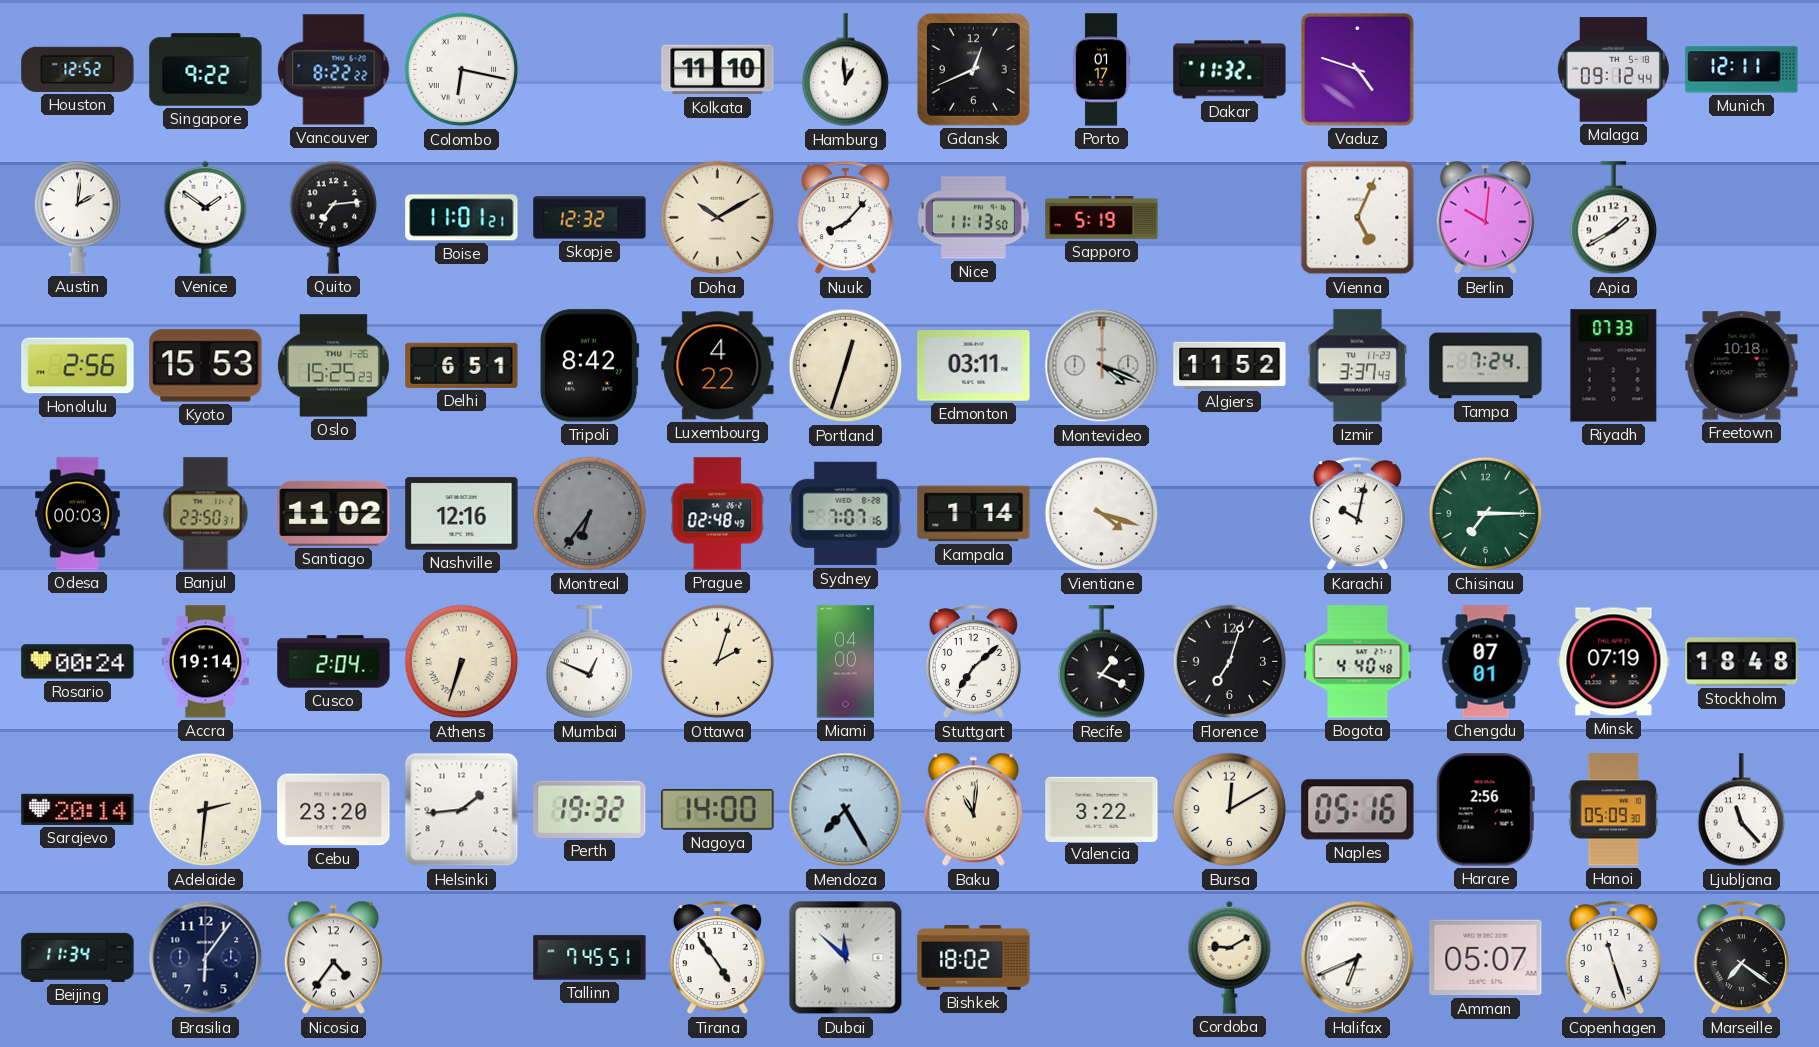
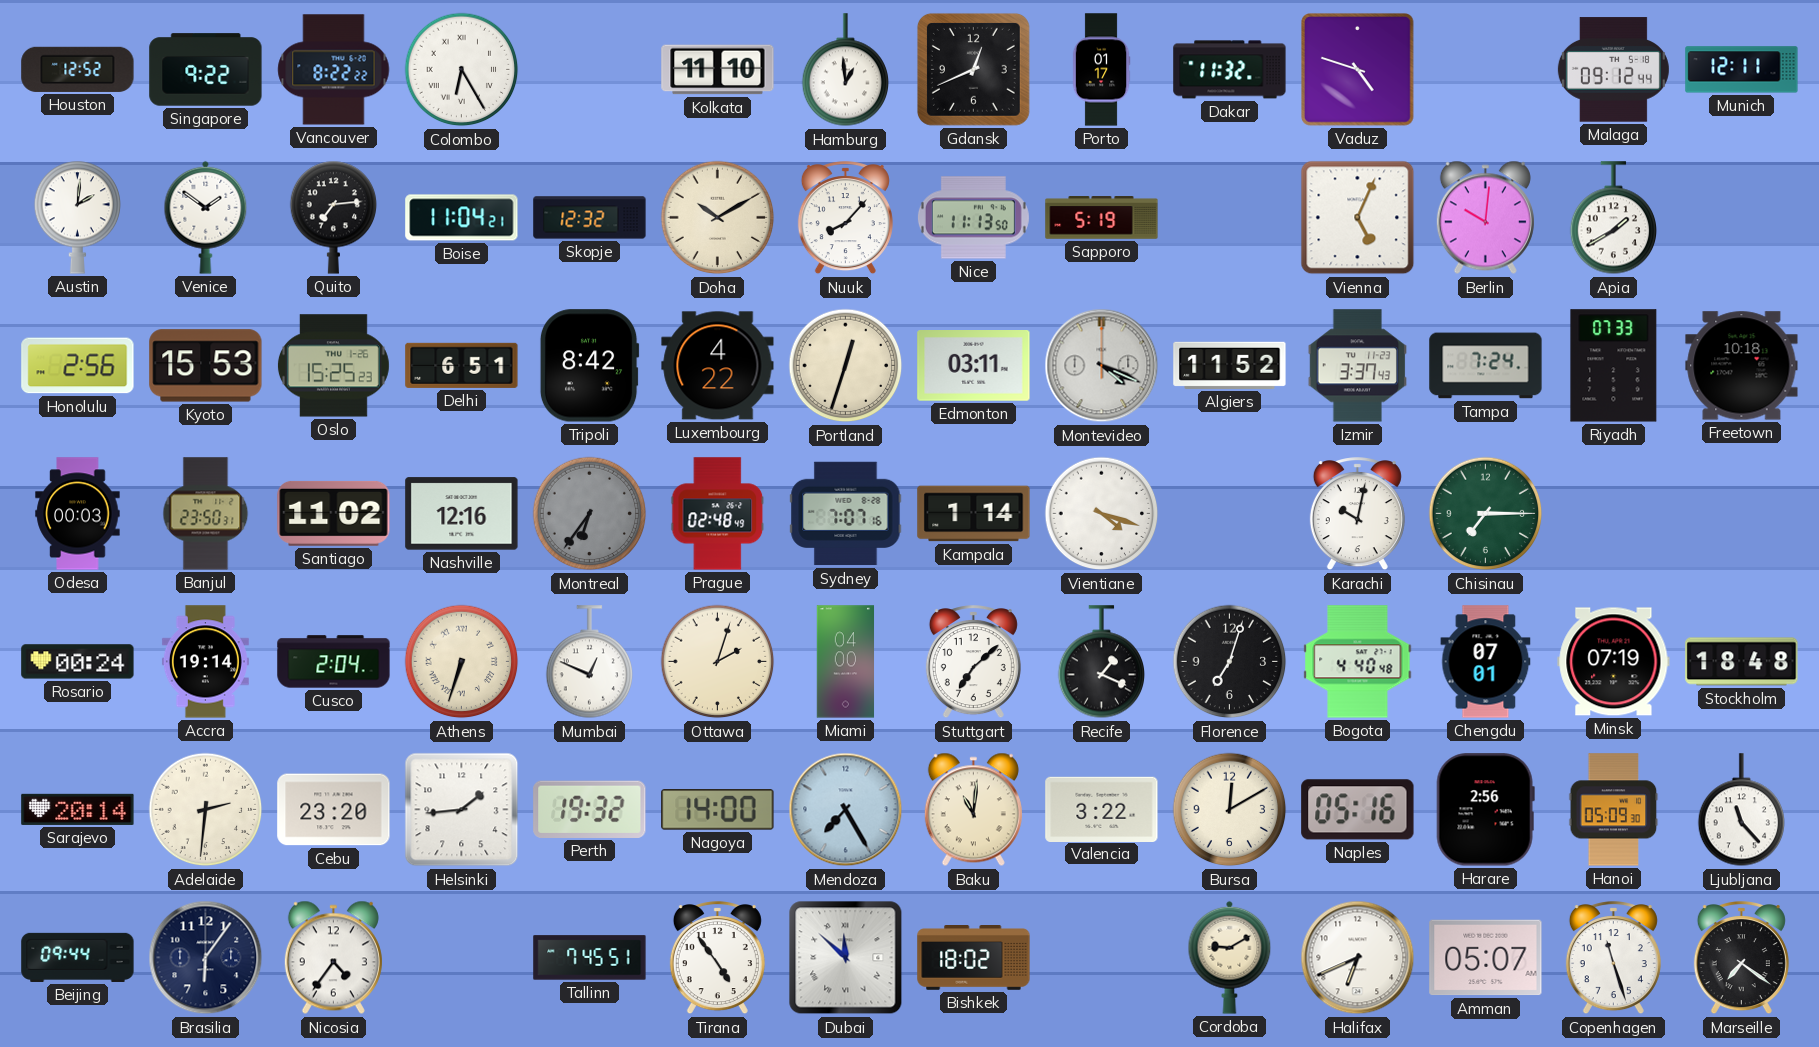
Colombo: 6:17 -> 6:25
Boise: 11:01 -> 11:04
Beijing: 11:34 -> 09:44
